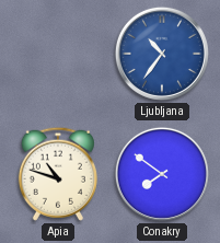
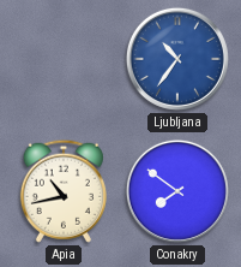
Apia: 10:48 -> 10:43
